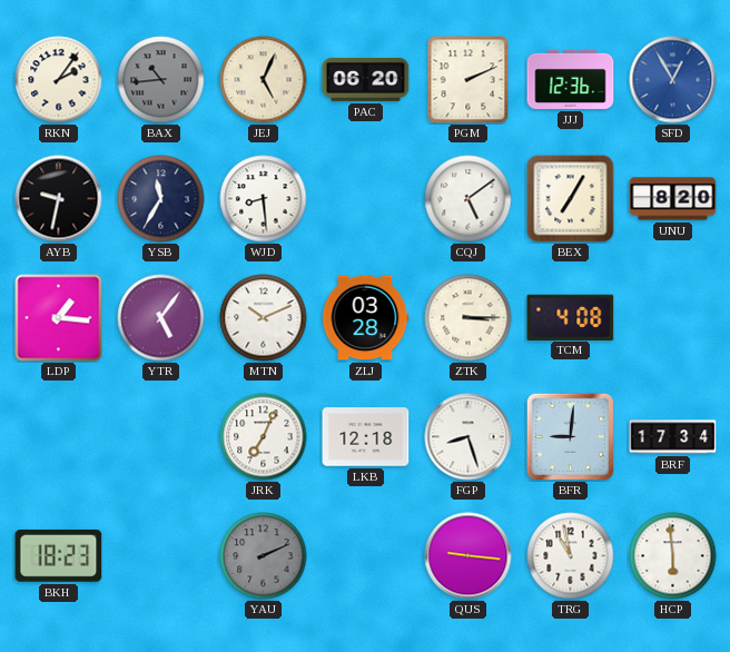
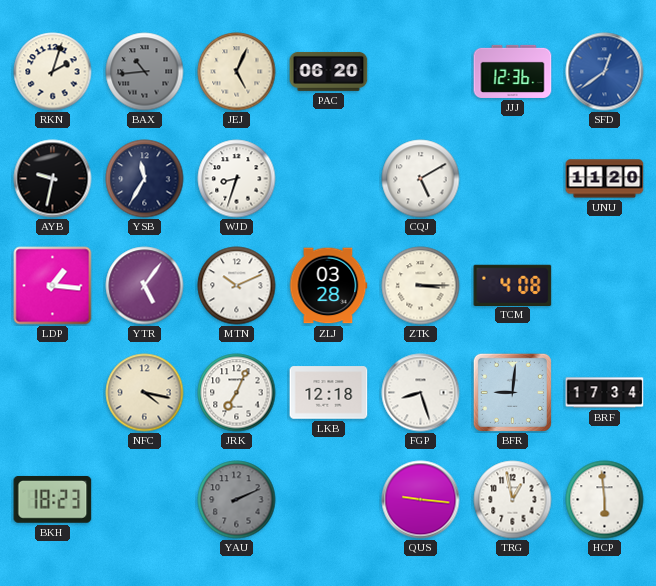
RKN: 2:06 -> 2:03
PGM: 2:11 -> none
SFD: 12:55 -> 12:39
WJD: 8:29 -> 8:33
CQJ: 5:09 -> 5:10
BEX: 7:05 -> none
UNU: 8:20 -> 11:20
NFC: none -> 4:17
TRG: 10:58 -> 12:58
